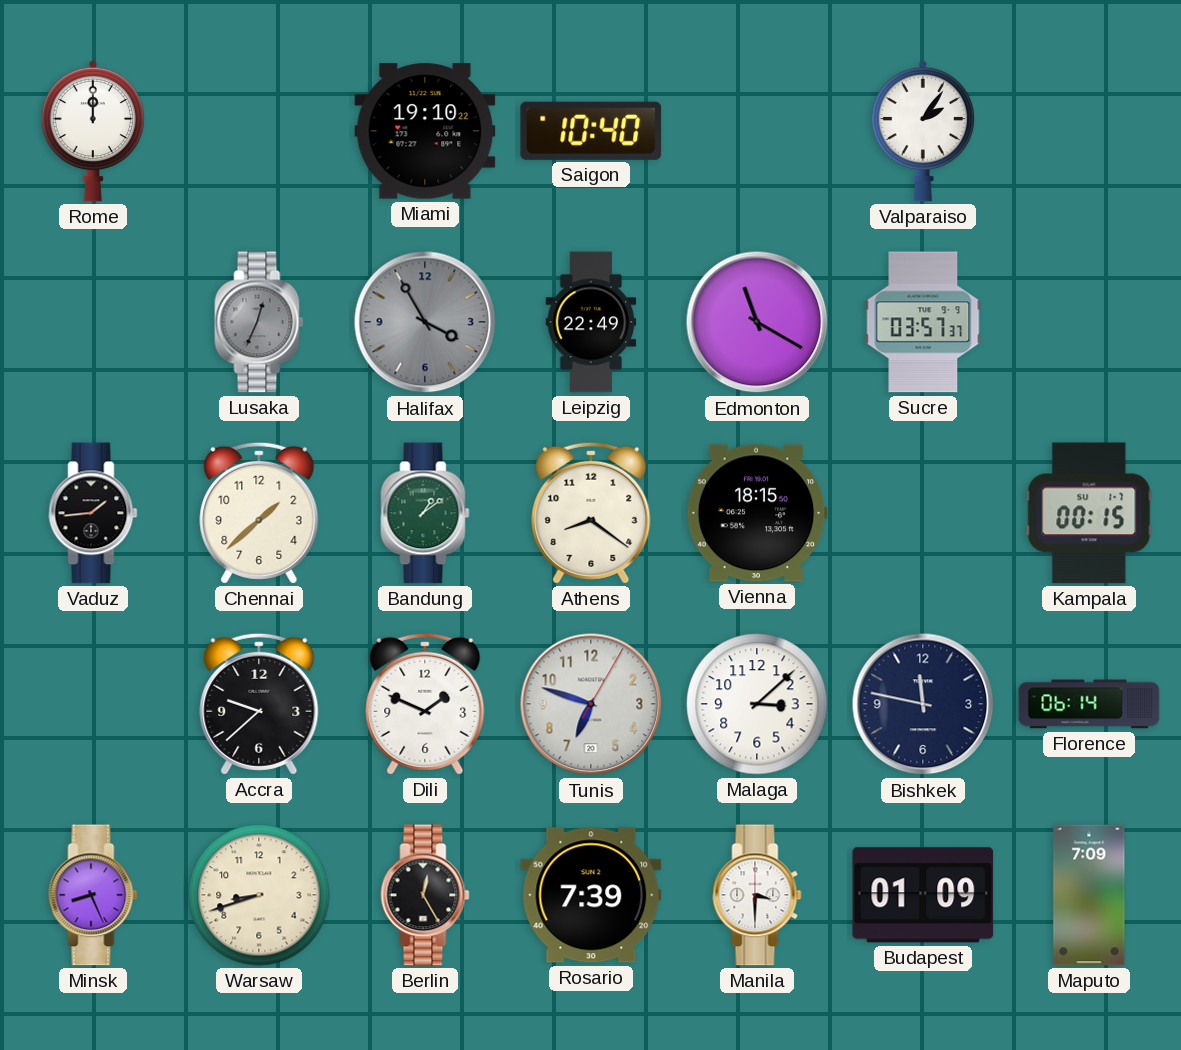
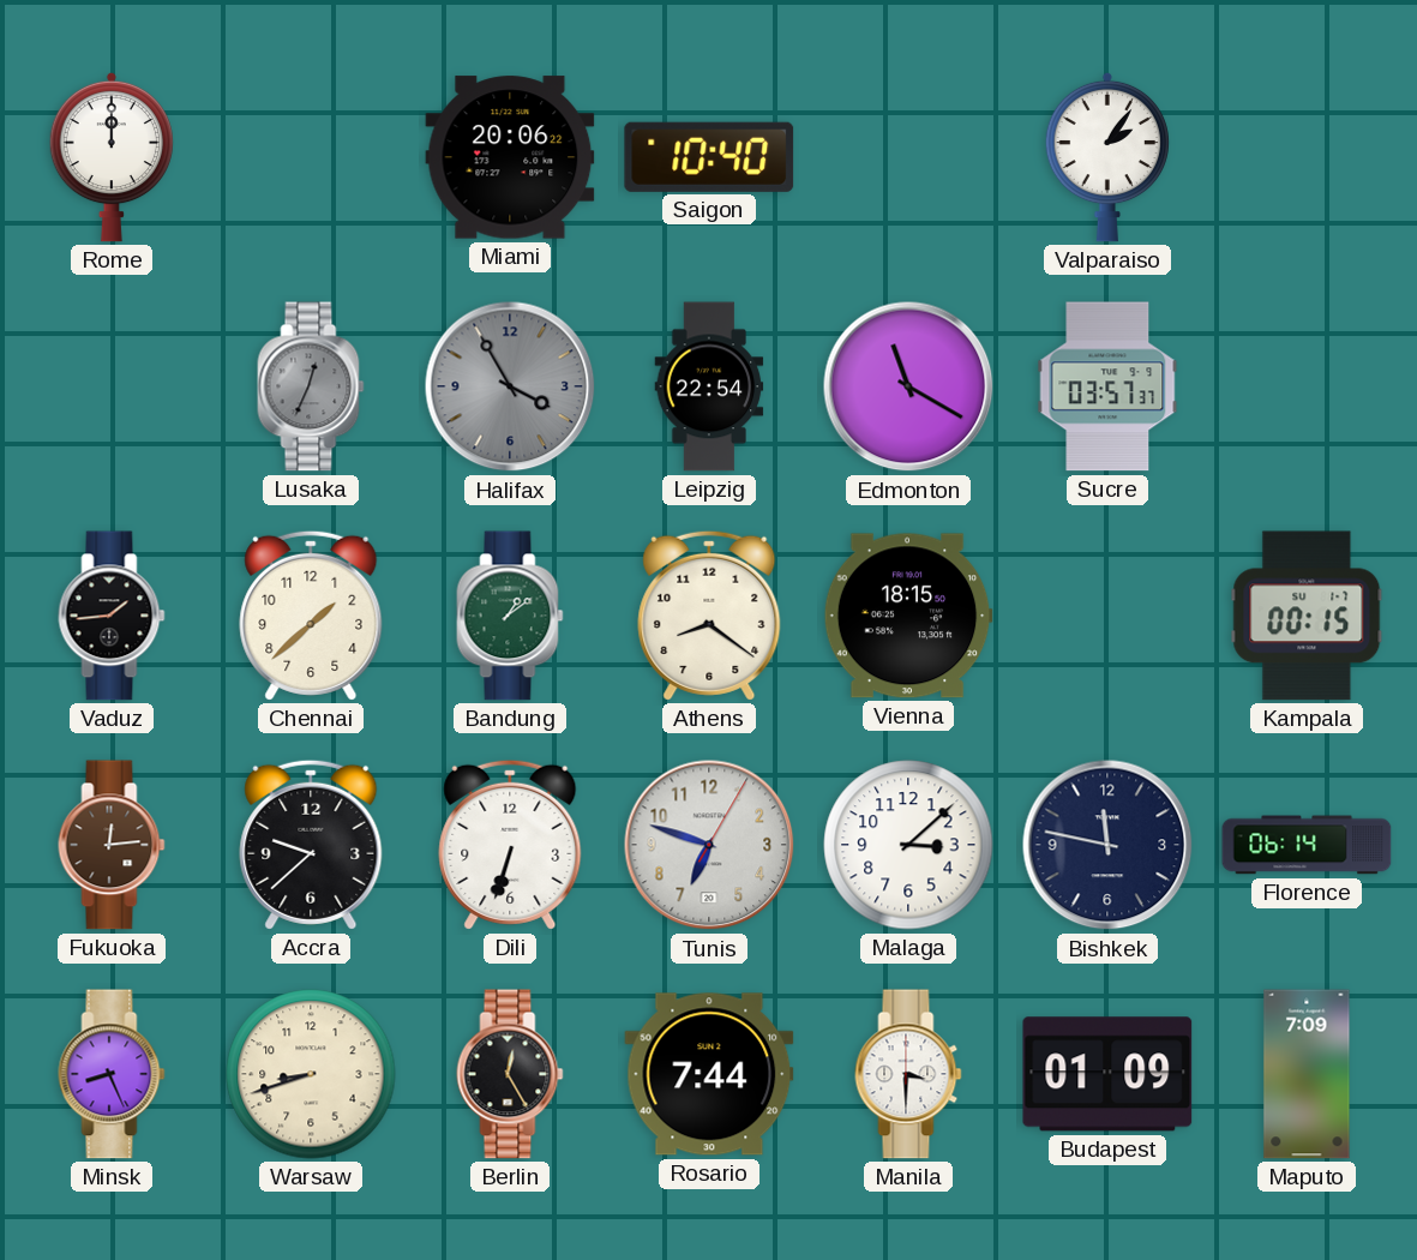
Miami: 19:10 -> 20:06
Leipzig: 22:49 -> 22:54
Fukuoka: none -> 12:14
Dili: 1:49 -> 6:33
Rosario: 7:39 -> 7:44
